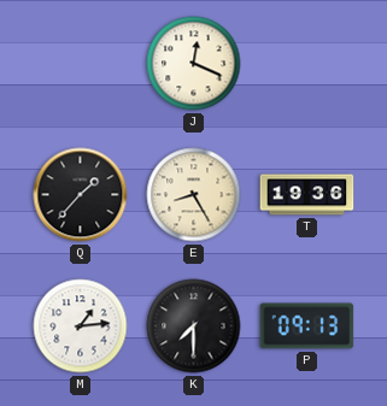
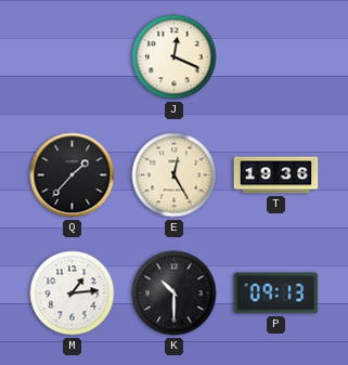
E: 8:25 -> 12:25
K: 7:30 -> 10:30
